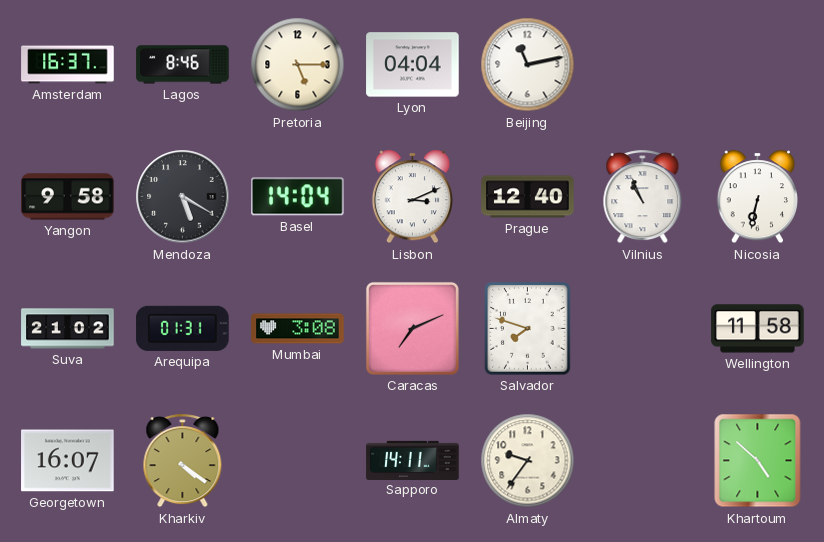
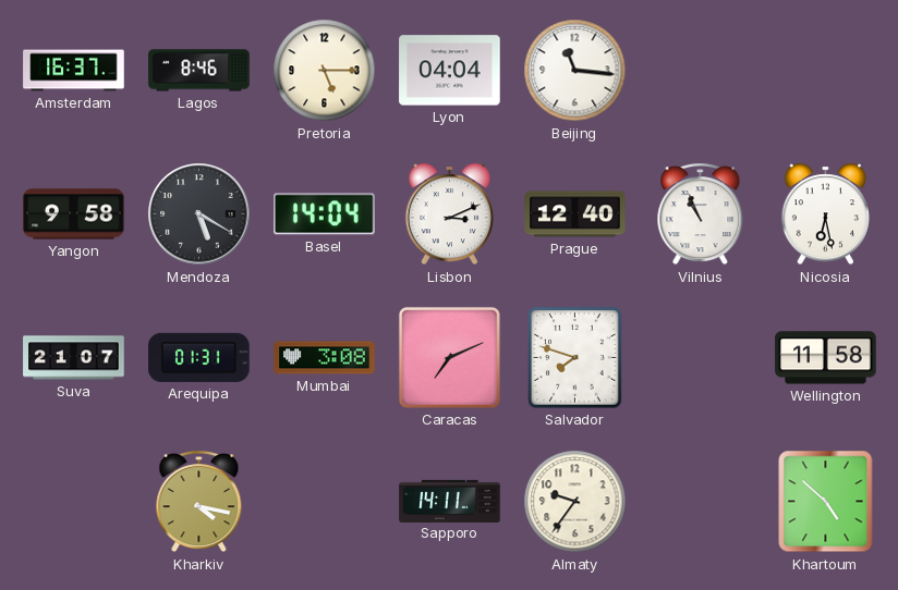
Beijing: 11:13 -> 11:16
Nicosia: 6:32 -> 6:28
Suva: 21:02 -> 21:07
Georgetown: 16:07 -> none
Kharkiv: 4:21 -> 4:17
